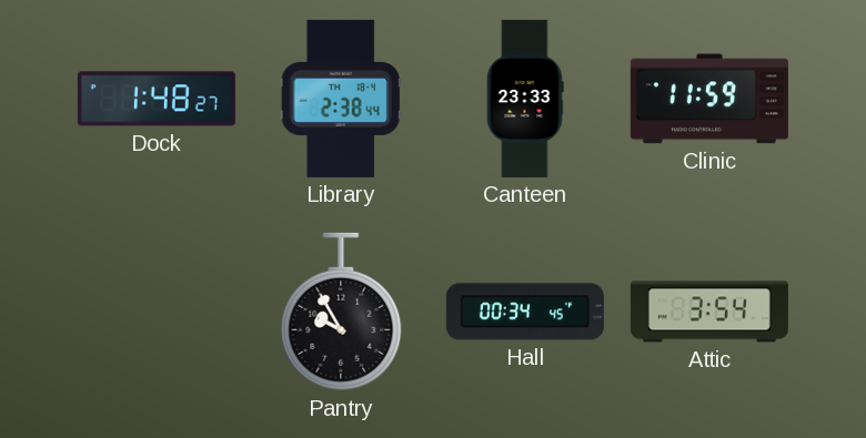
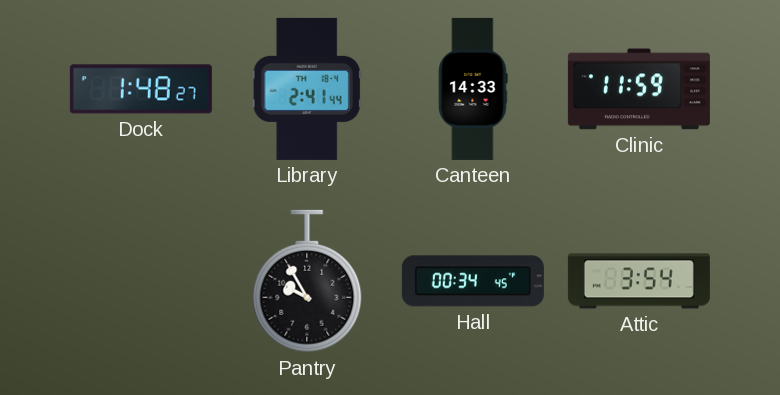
Library: 2:38 -> 2:41
Canteen: 23:33 -> 14:33
